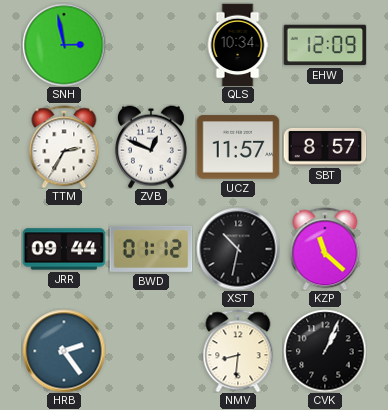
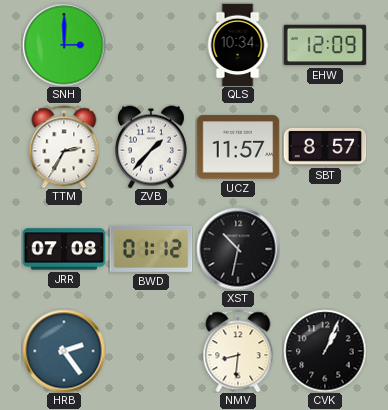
SNH: 2:58 -> 3:00
ZVB: 12:49 -> 1:37
JRR: 09:44 -> 07:08
KZP: 11:22 -> none
